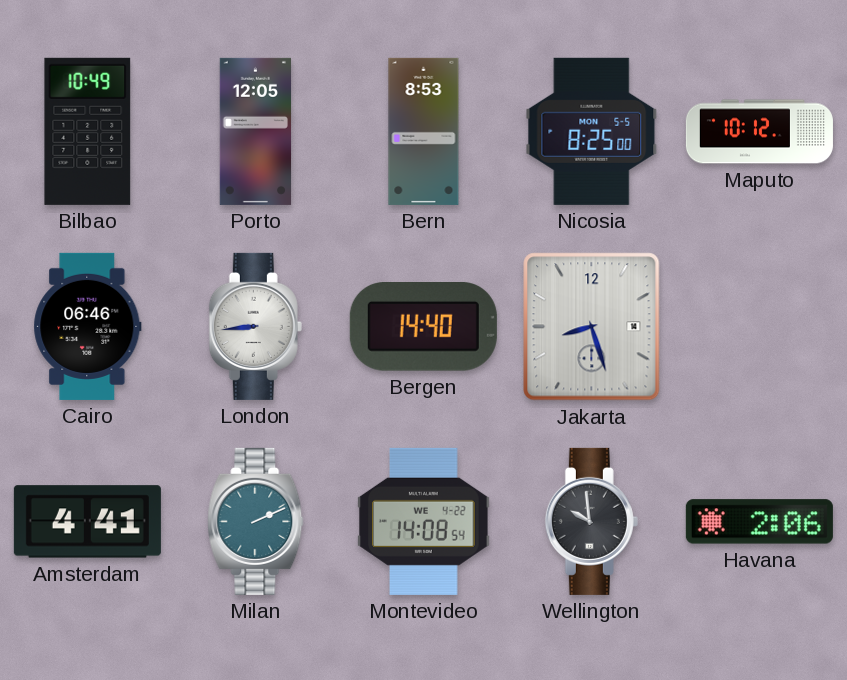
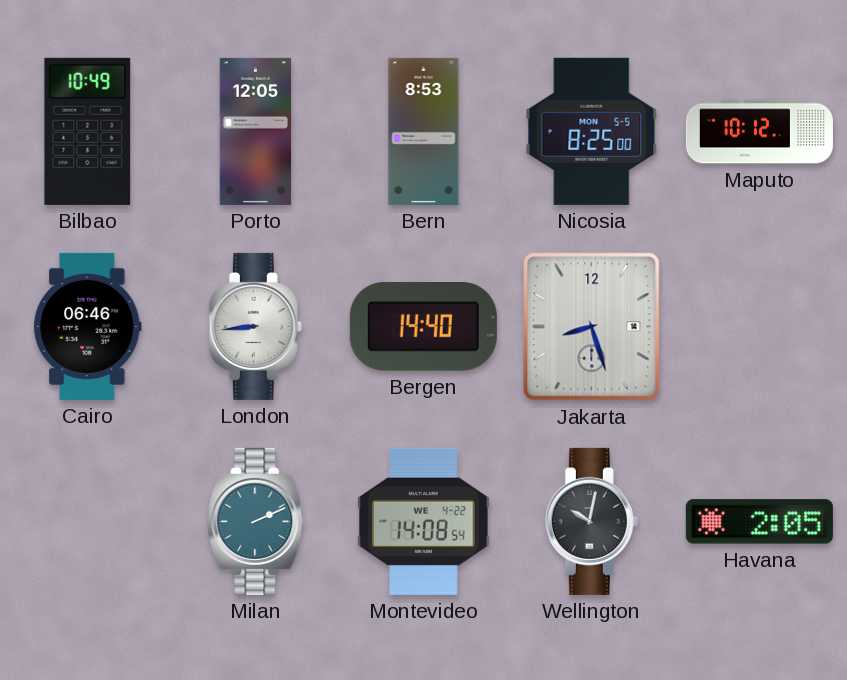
Amsterdam: 4:41 -> none
Wellington: 9:59 -> 10:02
Havana: 2:06 -> 2:05
